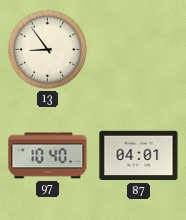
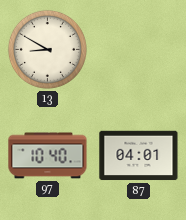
13: 8:54 -> 8:50
